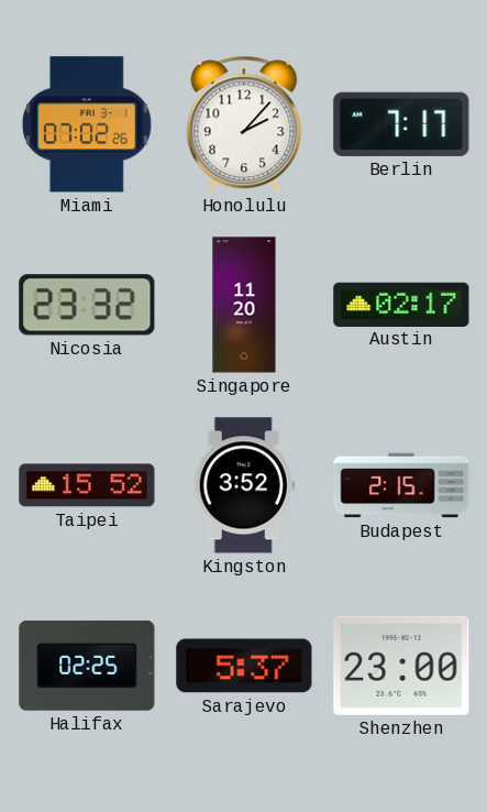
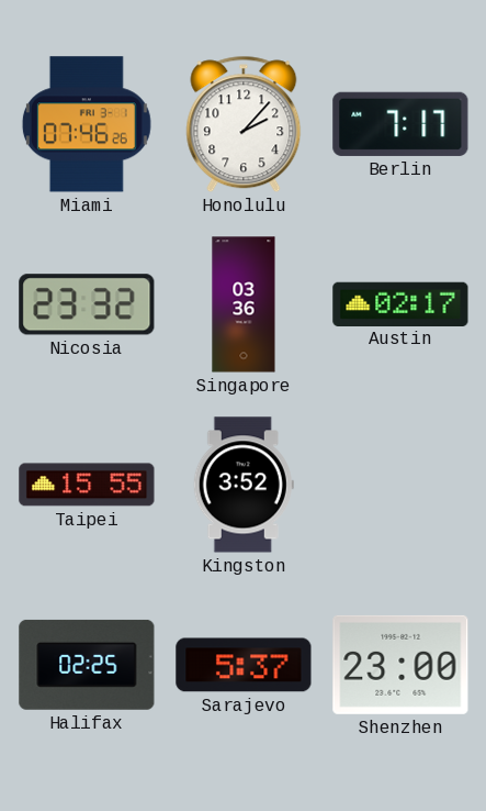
Miami: 07:02 -> 07:46
Singapore: 11:20 -> 03:36
Taipei: 15:52 -> 15:55
Budapest: 2:15 -> none
